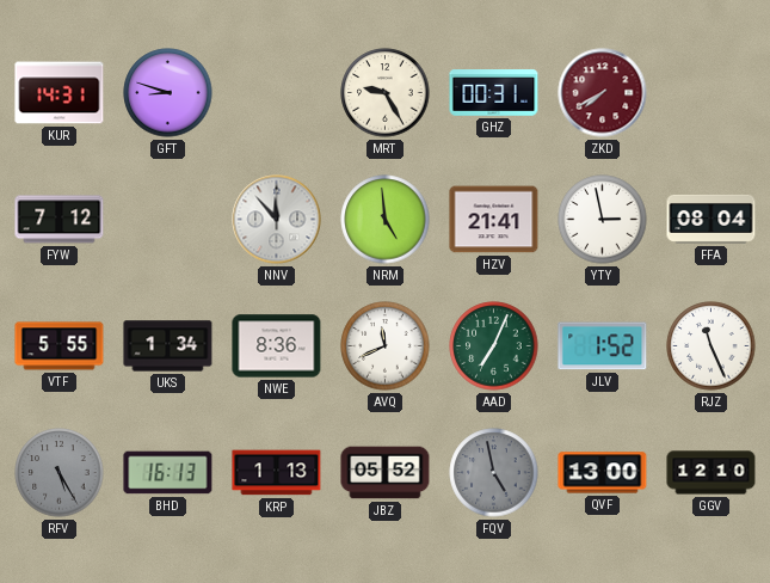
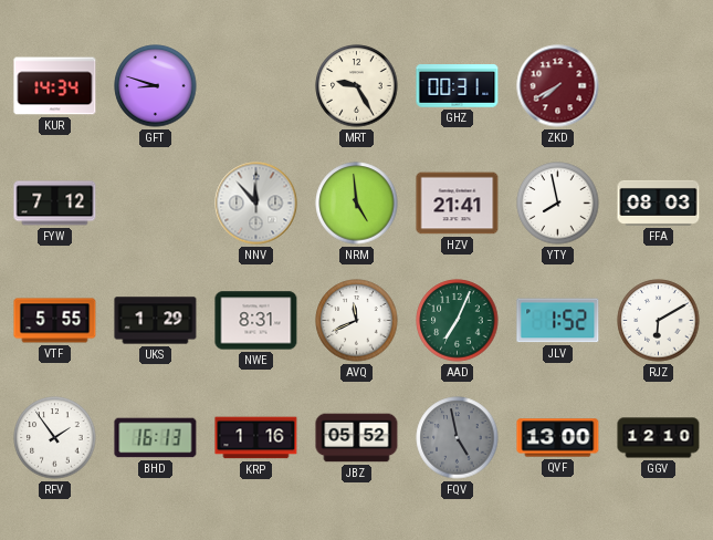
KUR: 14:31 -> 14:34
YTY: 2:58 -> 7:58
FFA: 08:04 -> 08:03
UKS: 1:34 -> 1:29
NWE: 8:36 -> 8:31
RJZ: 11:26 -> 6:10
RFV: 5:25 -> 1:54
RFV dial: grey -> white
KRP: 1:13 -> 1:16
